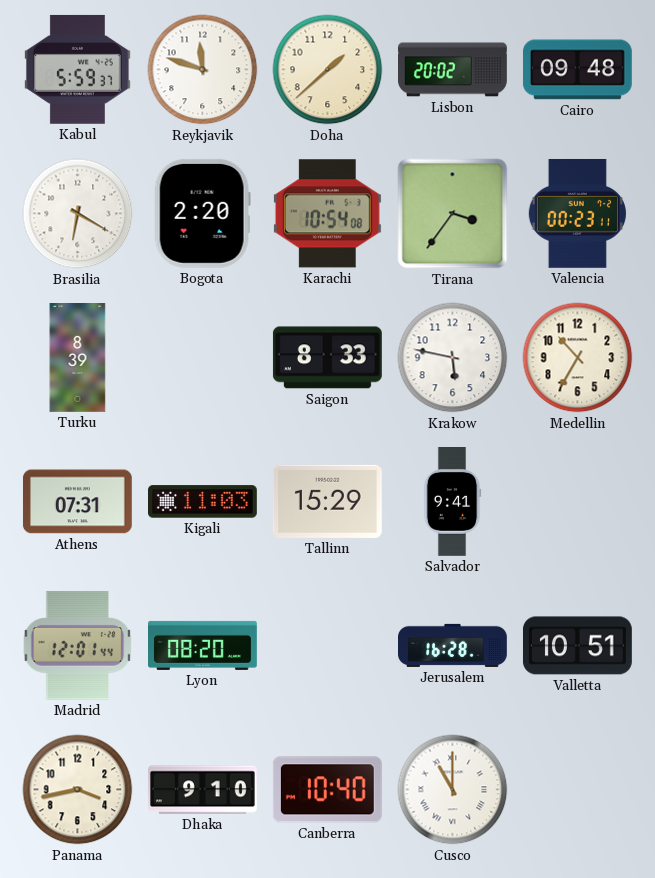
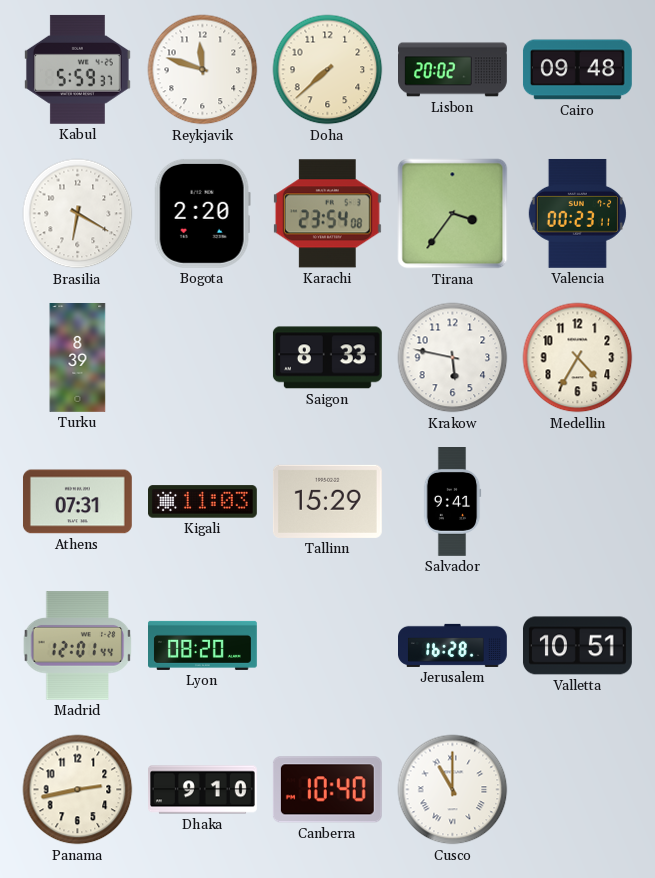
Doha: 1:38 -> 7:38
Karachi: 10:54 -> 23:54
Medellin: 10:35 -> 4:35
Panama: 3:43 -> 2:43
